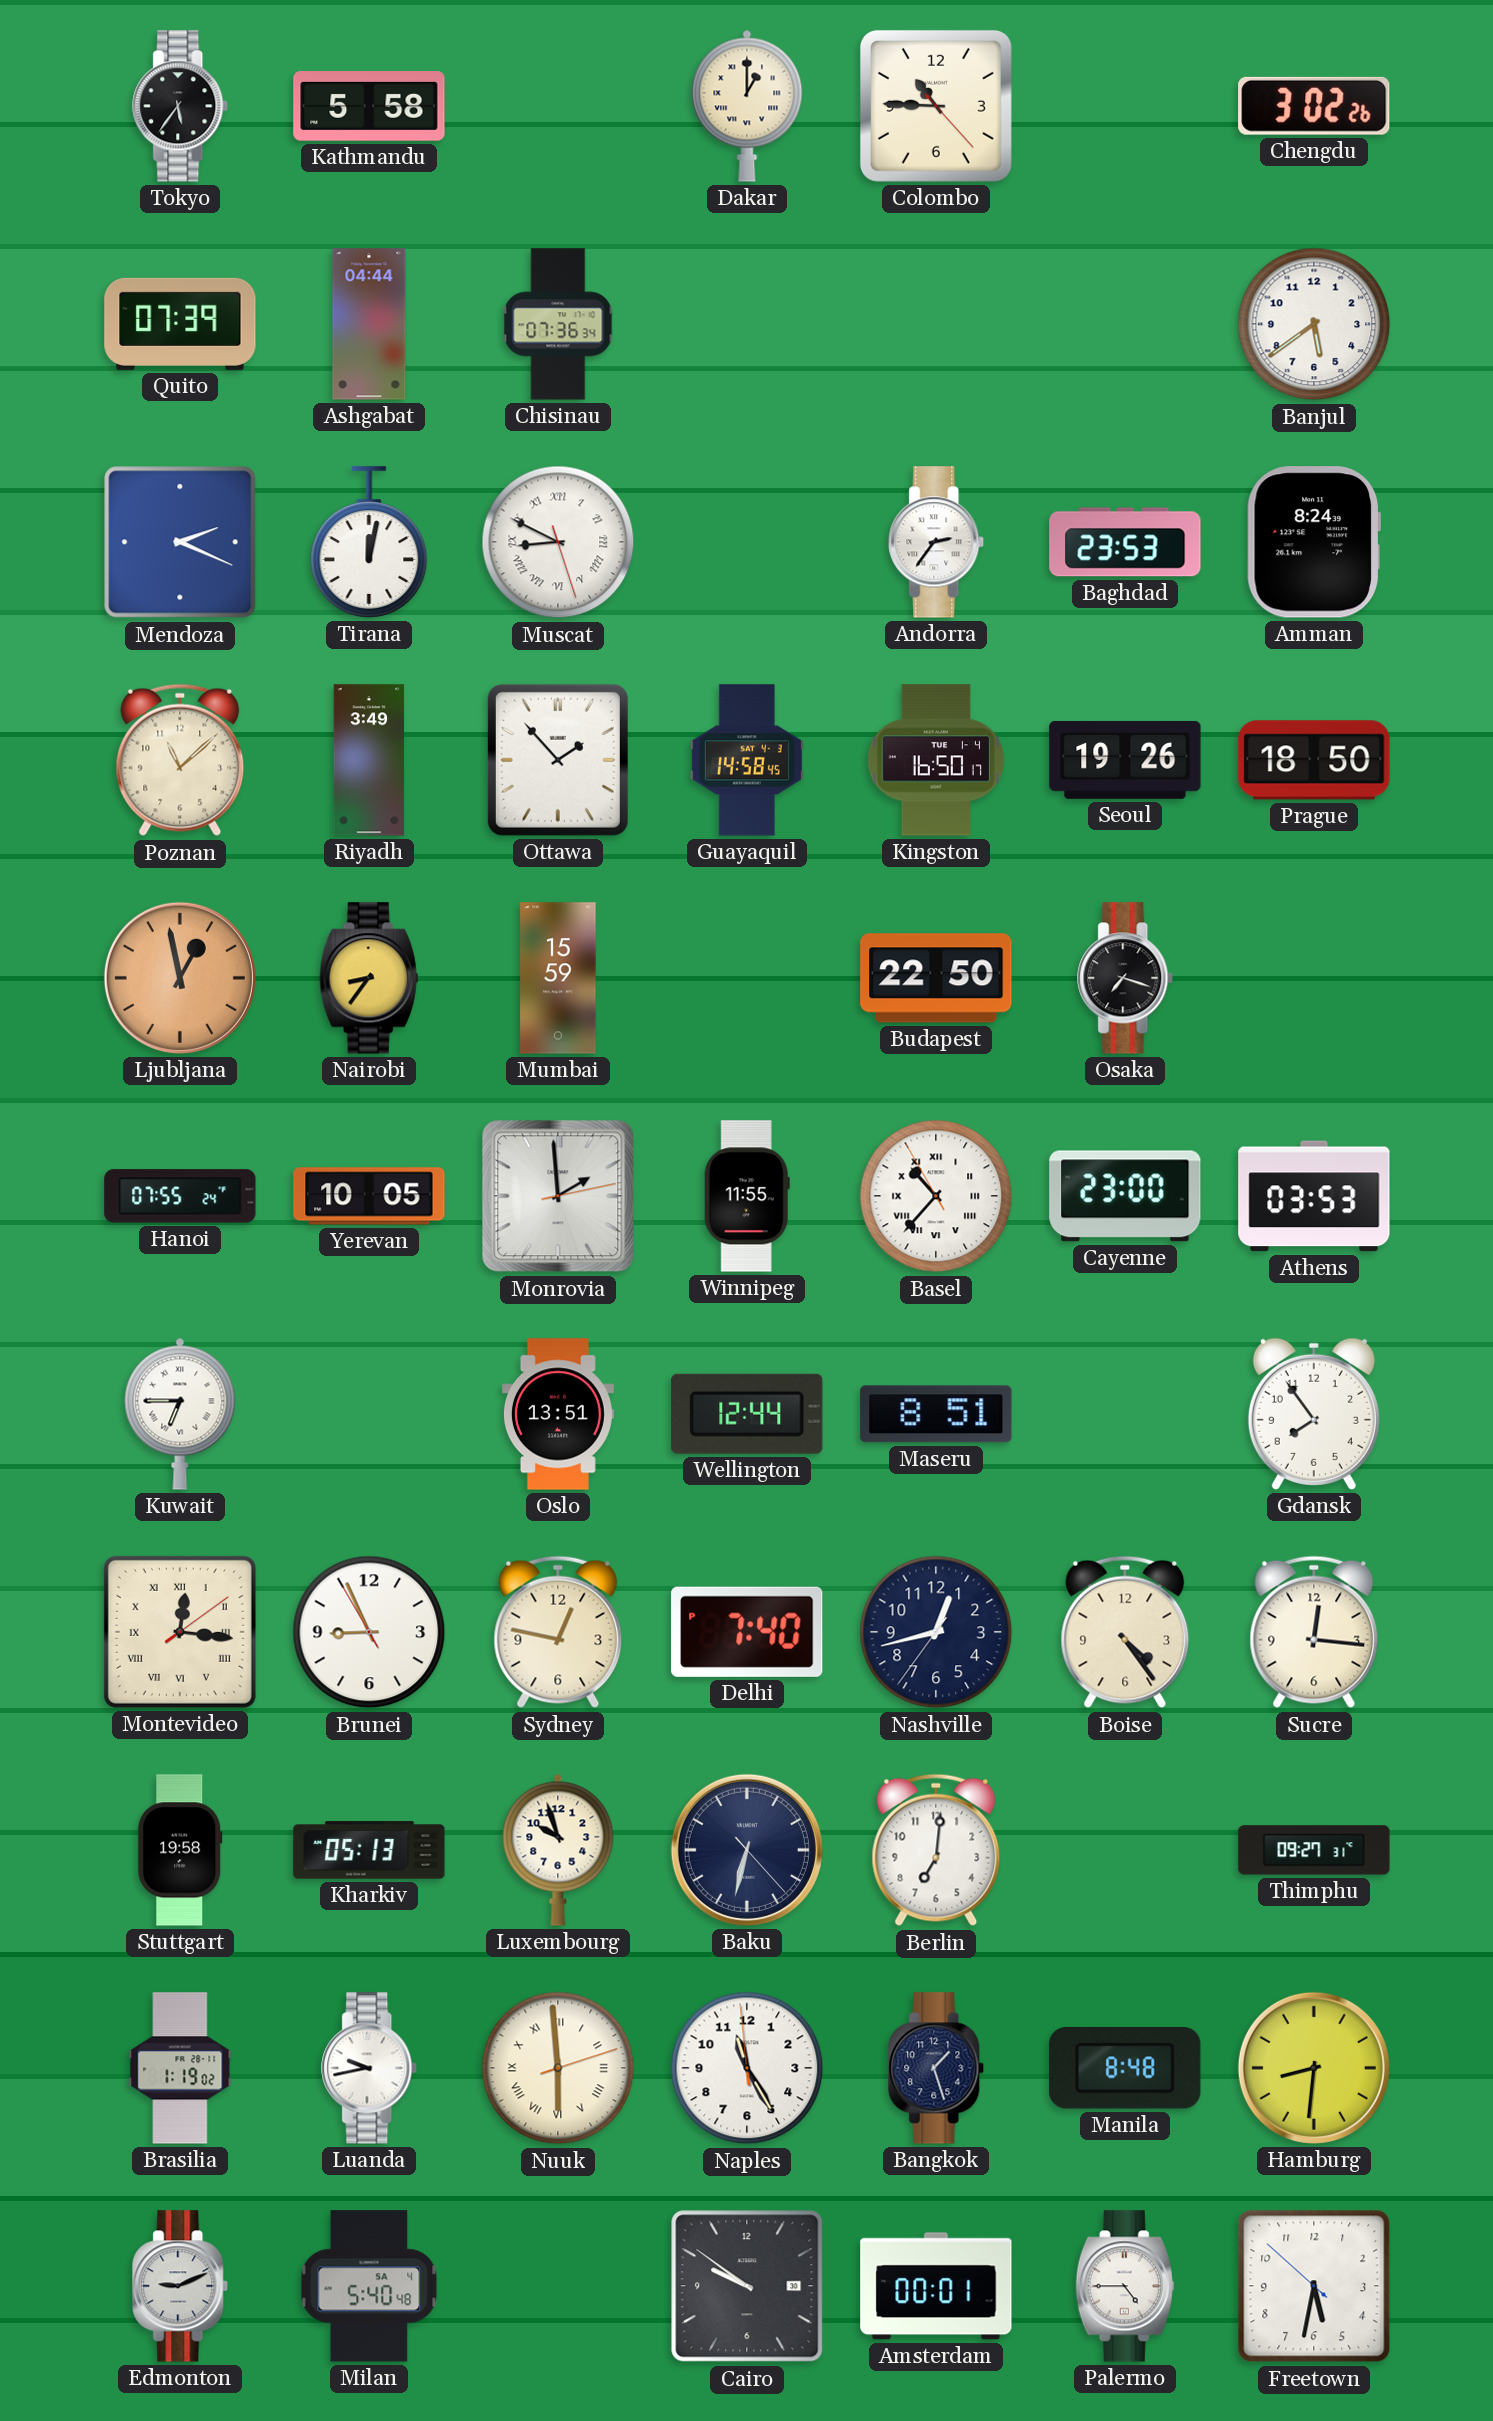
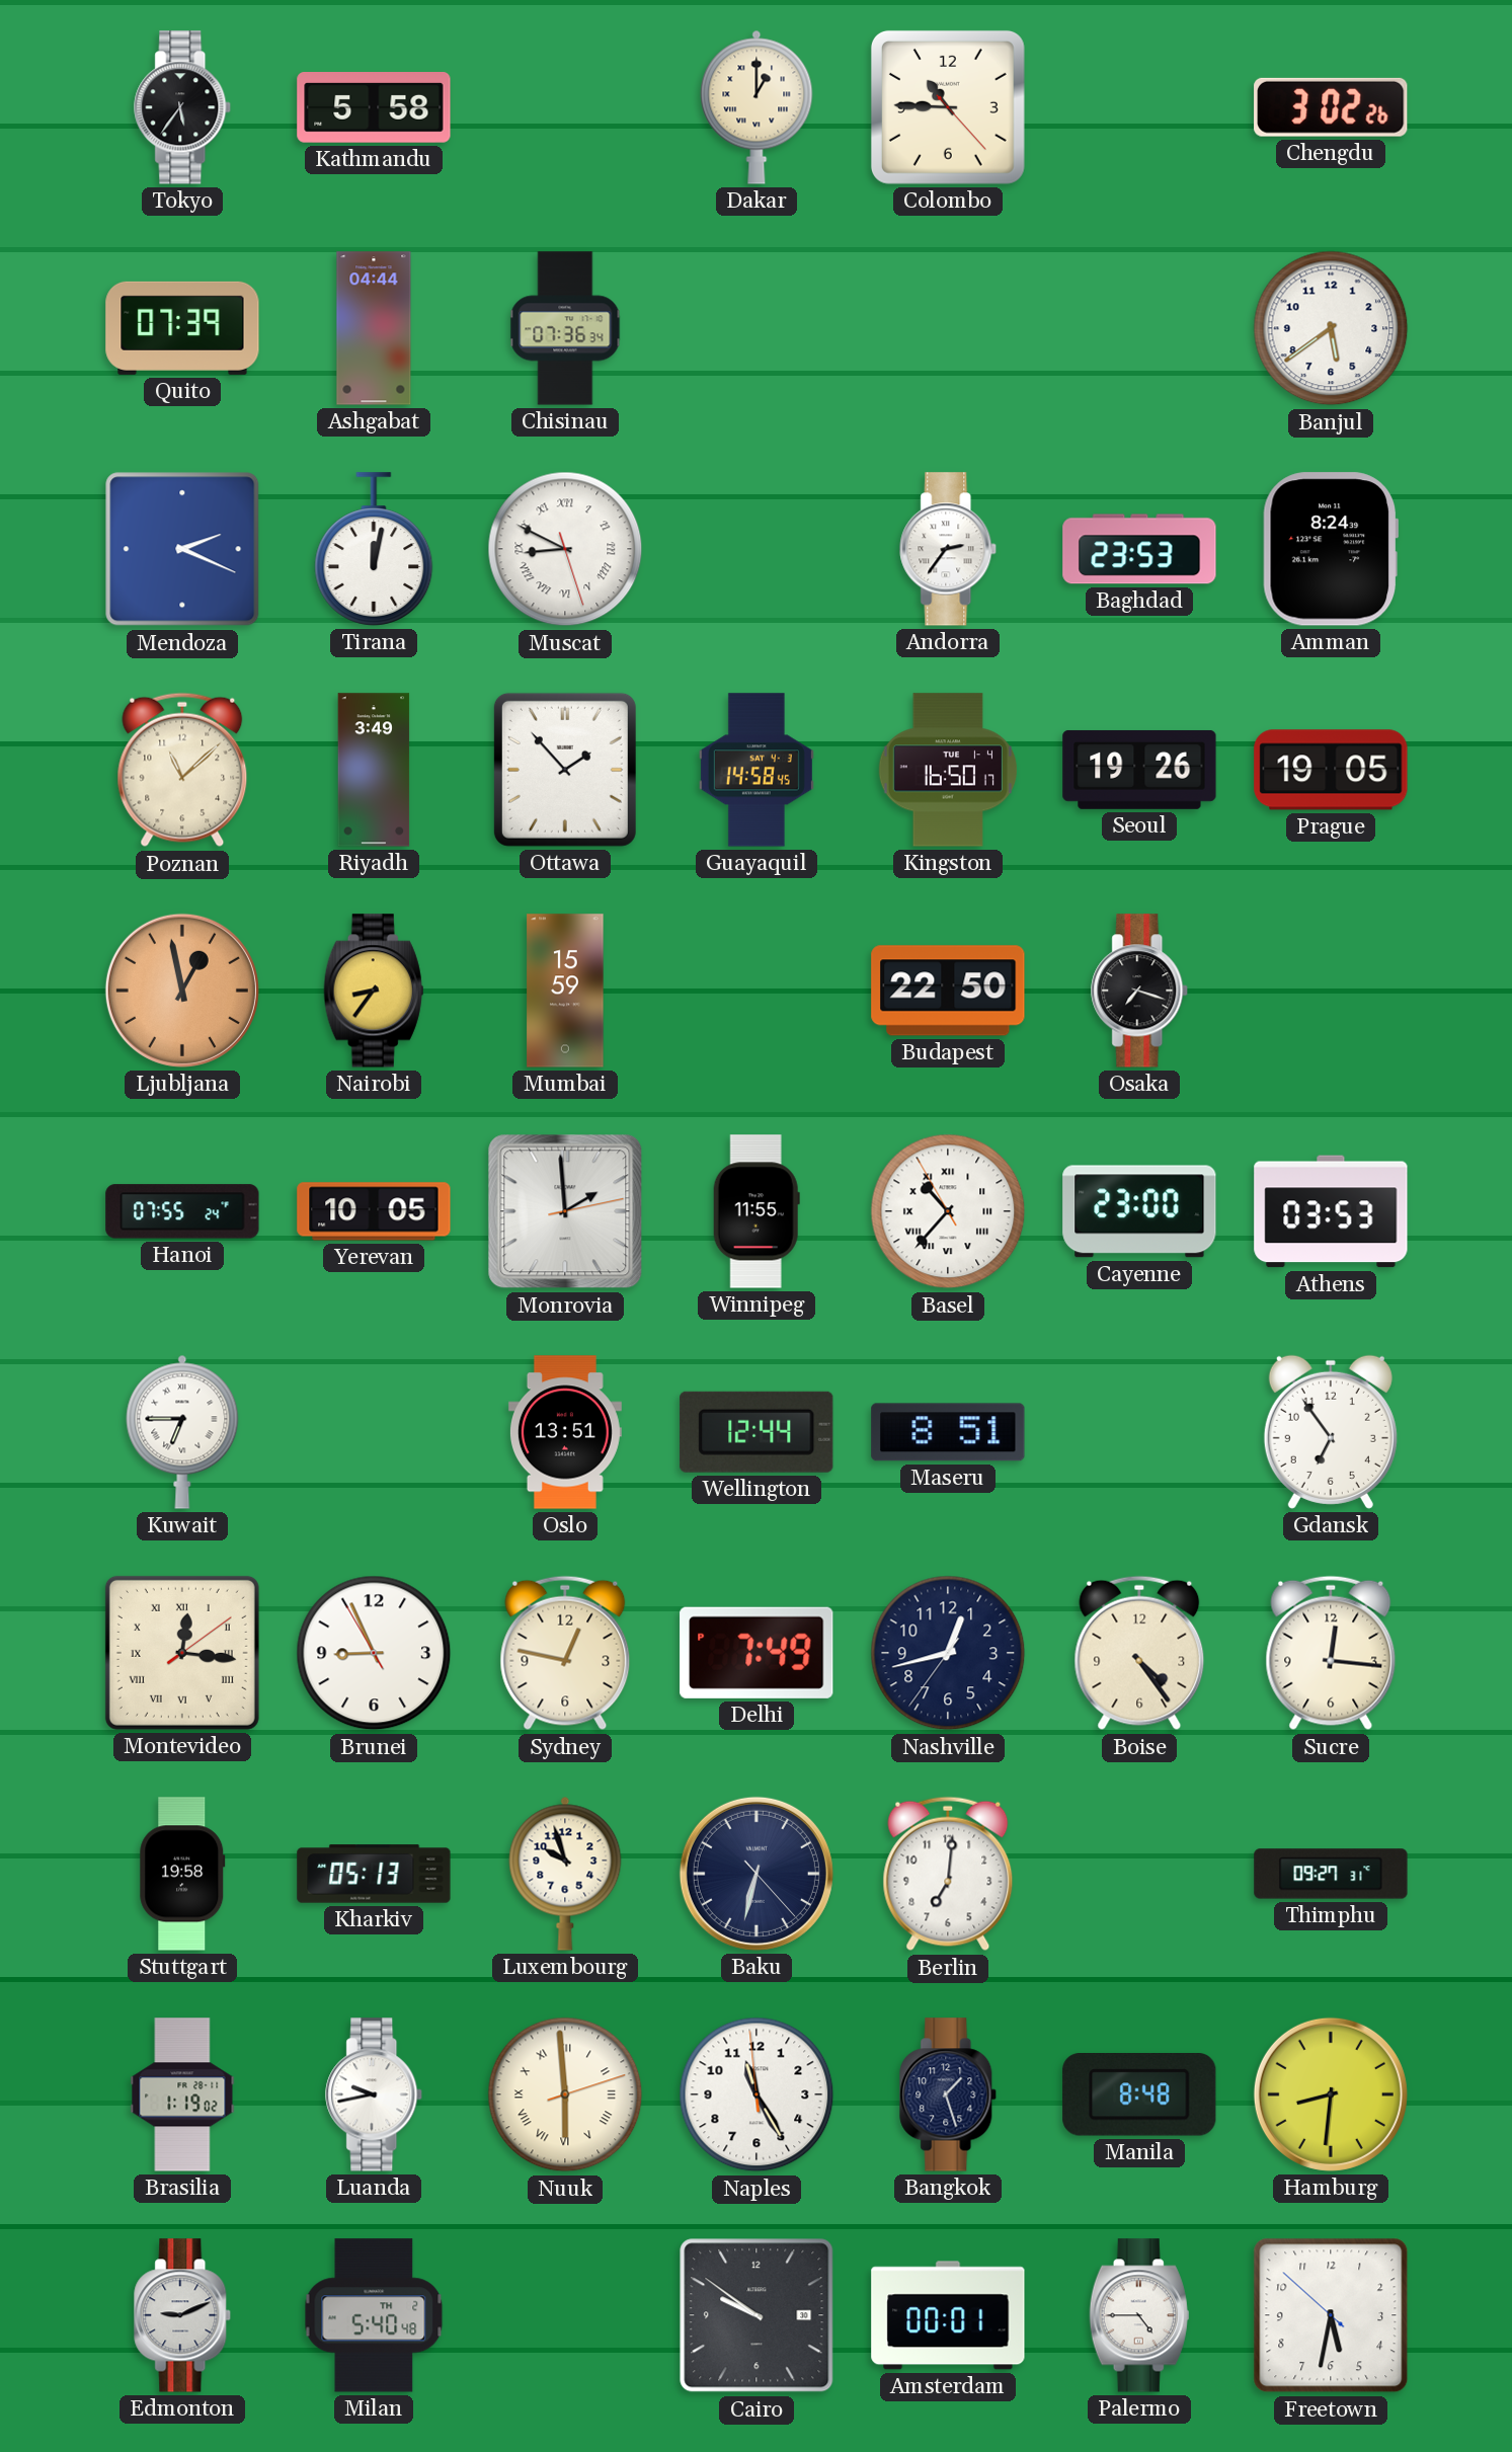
Prague: 18:50 -> 19:05
Gdansk: 7:54 -> 6:54
Delhi: 7:40 -> 7:49
Milan date: SA 4 -> TH 2
